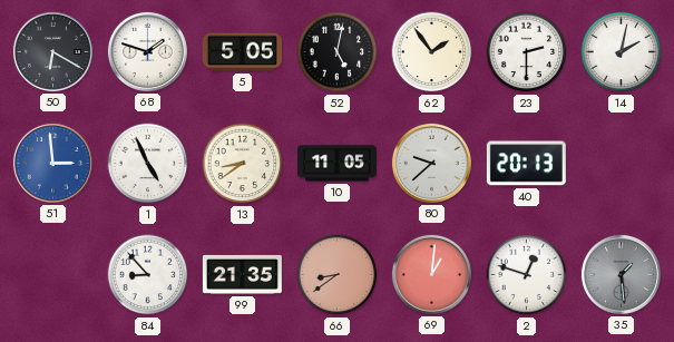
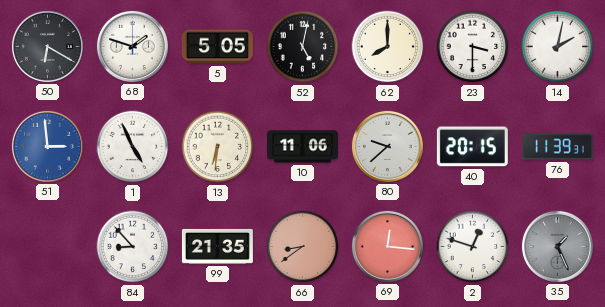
62: 1:54 -> 8:00
23: 2:30 -> 3:30
13: 8:39 -> 6:31
10: 11:05 -> 11:06
40: 20:13 -> 20:15
76: none -> 11:39
69: 1:01 -> 12:16
35: 1:29 -> 1:26
